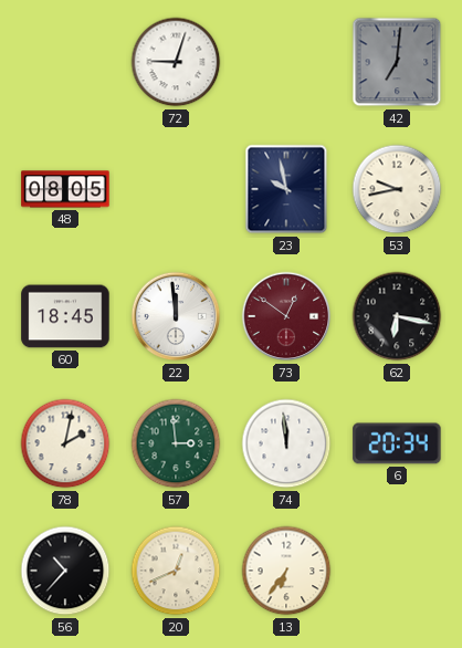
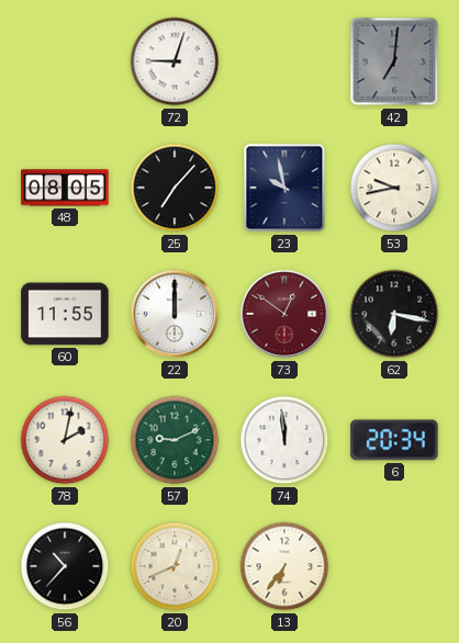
25: none -> 7:07
60: 18:45 -> 11:55
22: 11:59 -> 12:00
57: 2:59 -> 9:11
